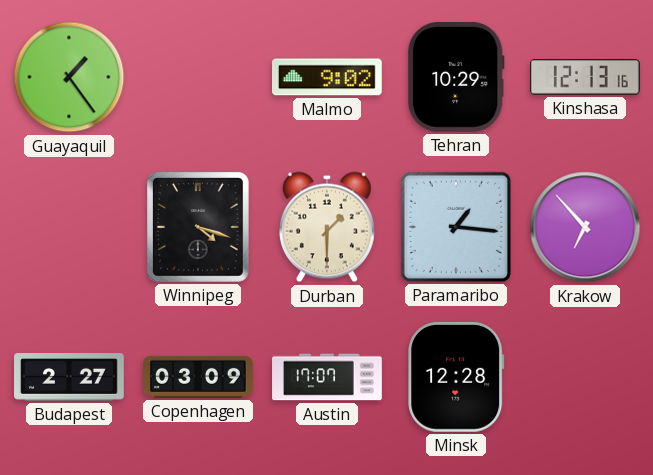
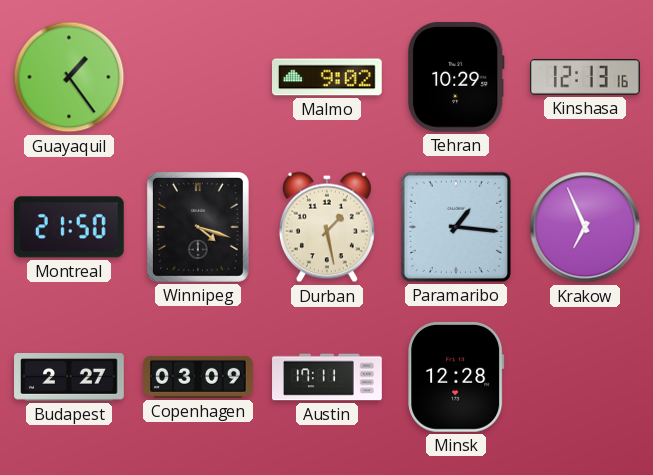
Montreal: none -> 21:50
Durban: 1:30 -> 1:28
Krakow: 6:53 -> 6:56
Austin: 17:07 -> 17:11
